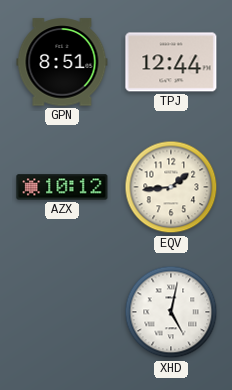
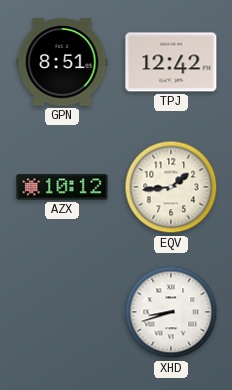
TPJ: 12:44 -> 12:42
XHD: 5:02 -> 8:42
